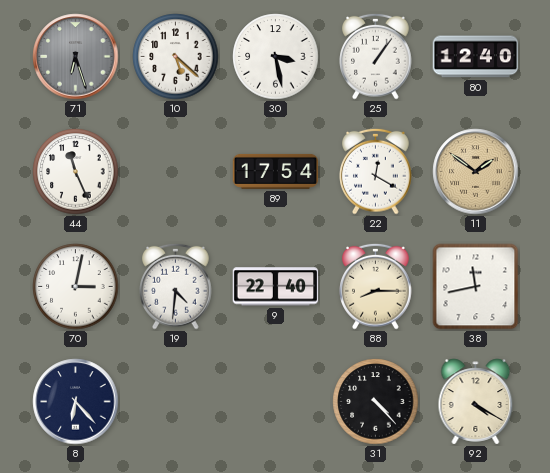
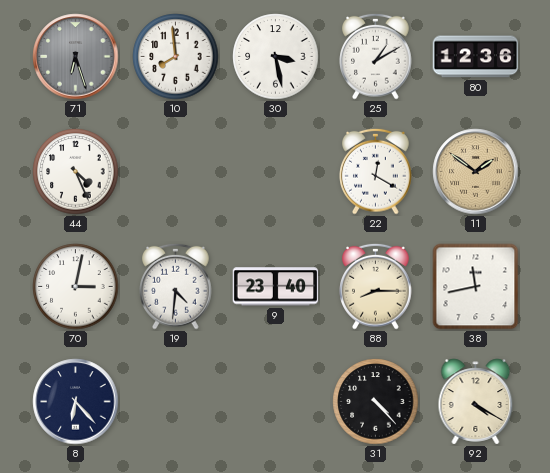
10: 5:22 -> 7:59
25: 1:06 -> 1:10
80: 12:40 -> 12:36
44: 11:26 -> 4:26
89: 17:54 -> none
9: 22:40 -> 23:40
